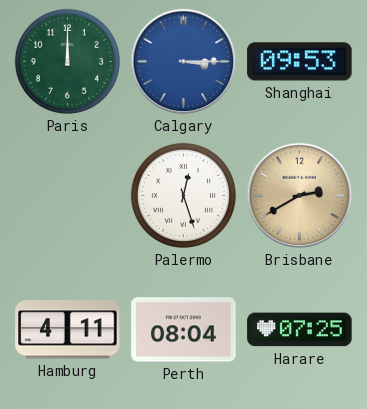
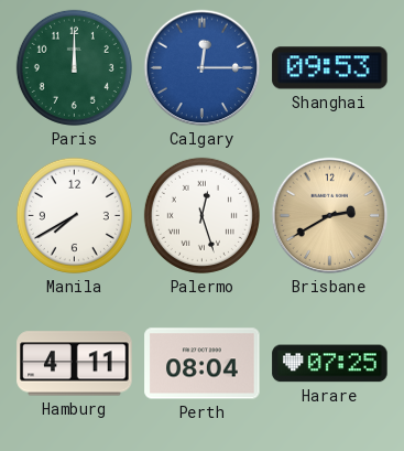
Calgary: 3:15 -> 12:15
Manila: none -> 7:40
